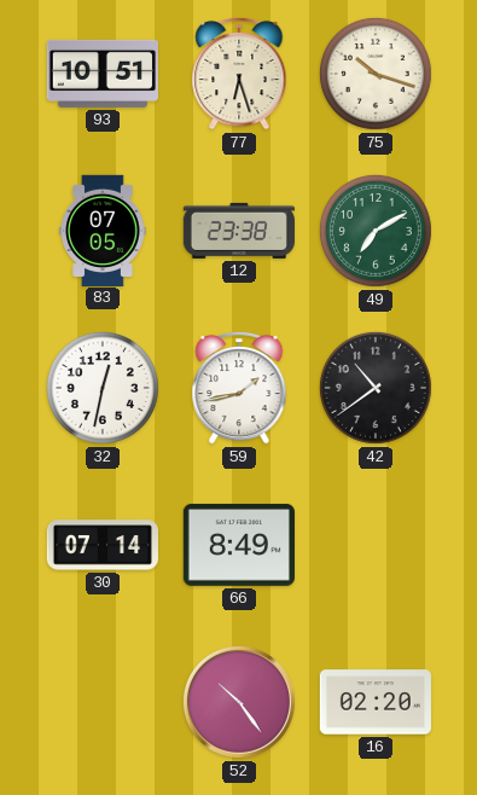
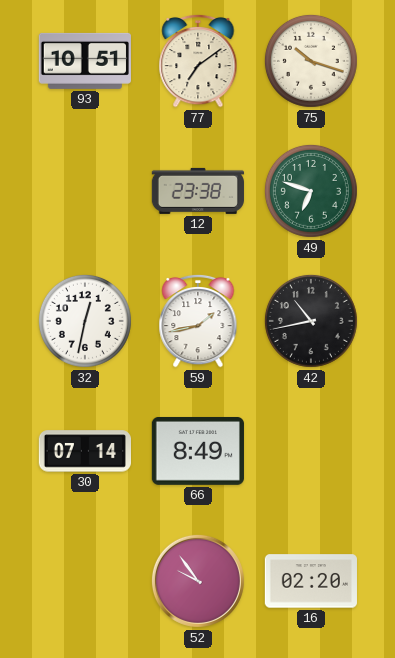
77: 6:27 -> 7:09
83: 07:05 -> none
49: 7:10 -> 6:48
42: 10:39 -> 10:43
52: 10:24 -> 9:54
